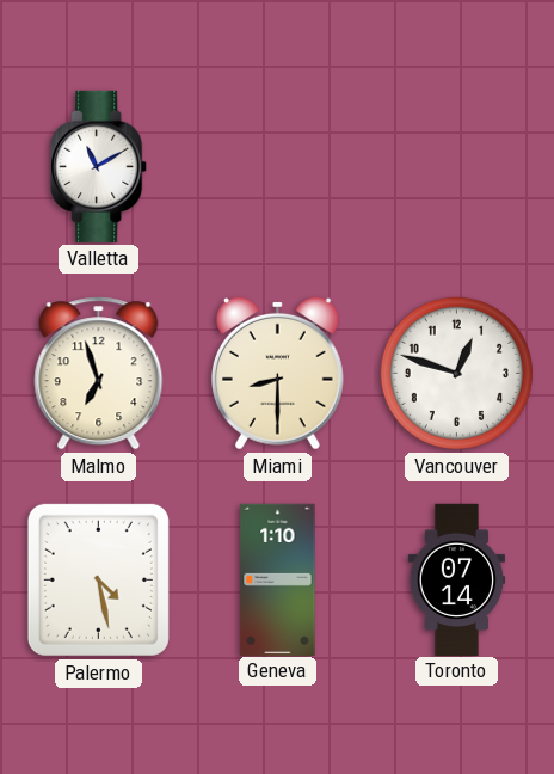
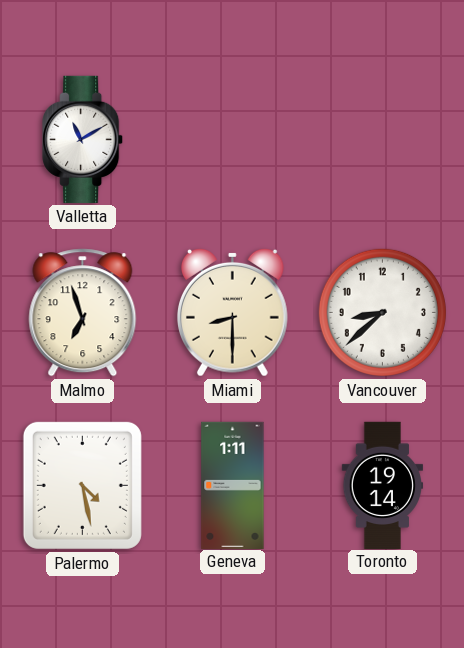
Vancouver: 12:48 -> 8:38
Geneva: 1:10 -> 1:11
Toronto: 07:14 -> 19:14
